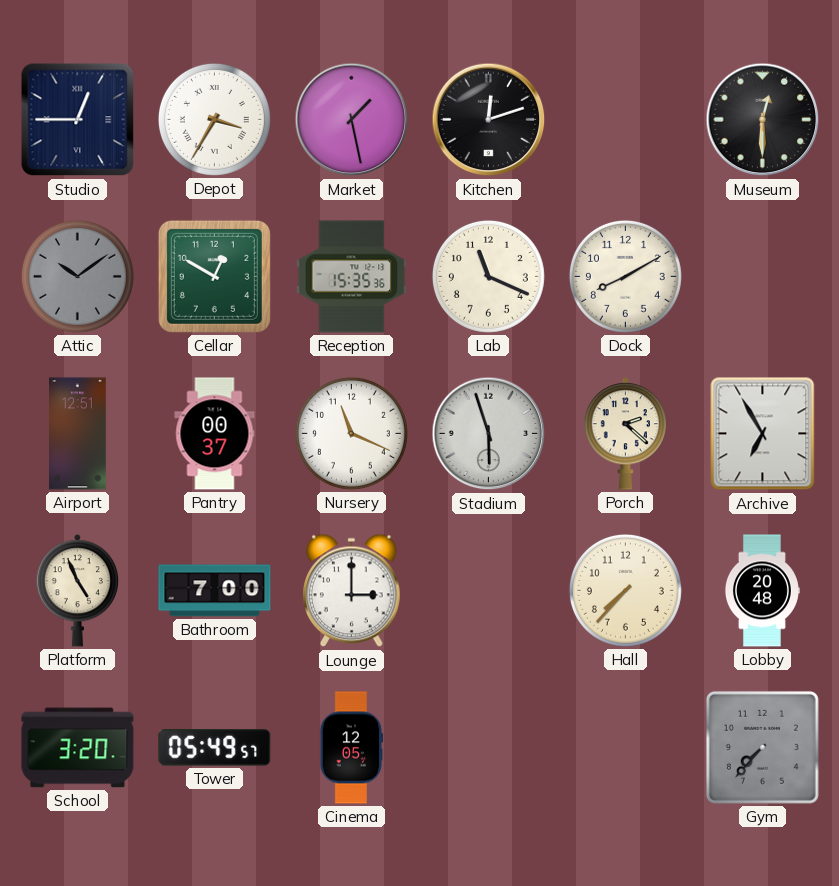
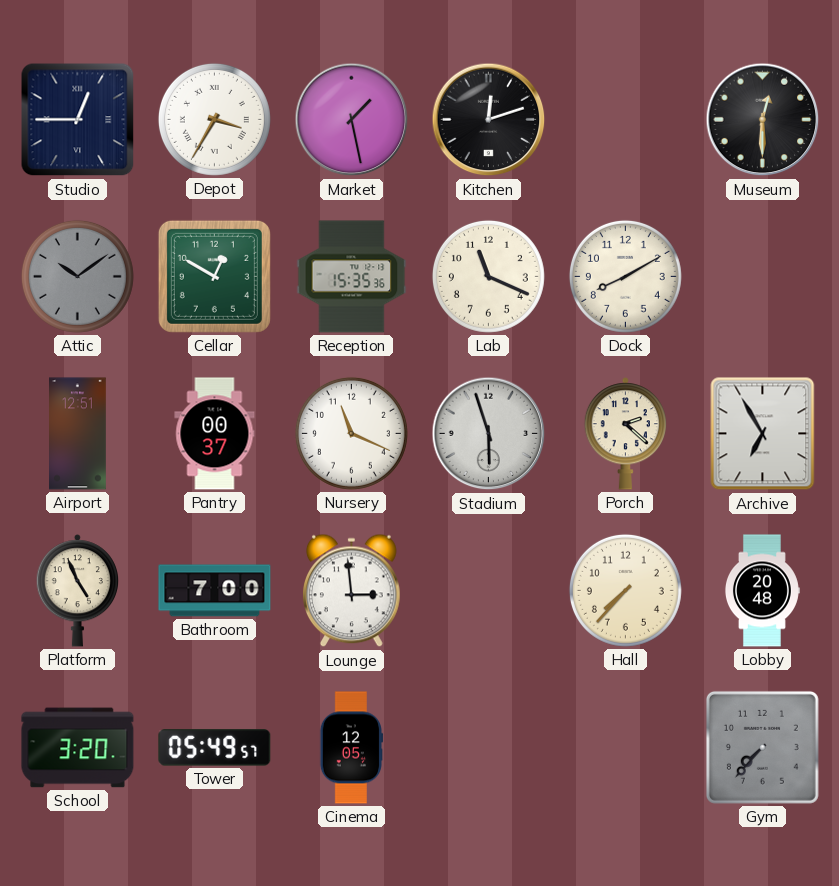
Lounge: 3:00 -> 2:59
